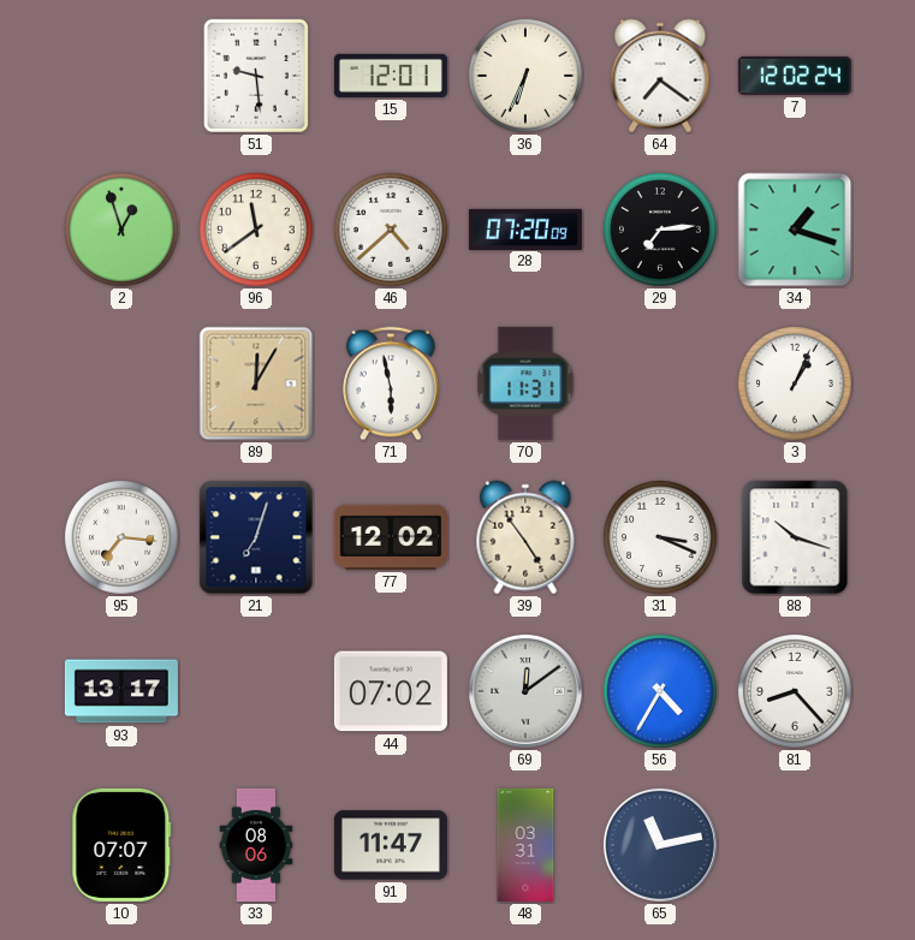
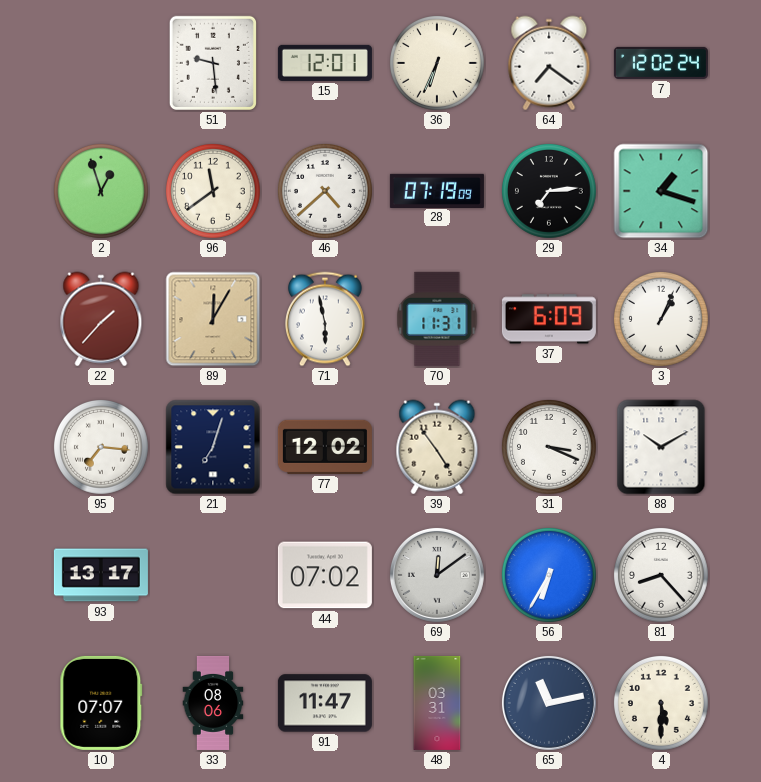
28: 07:20 -> 07:19
22: none -> 1:37
37: none -> 6:09
88: 10:18 -> 10:10
56: 4:35 -> 6:35
4: none -> 5:30
